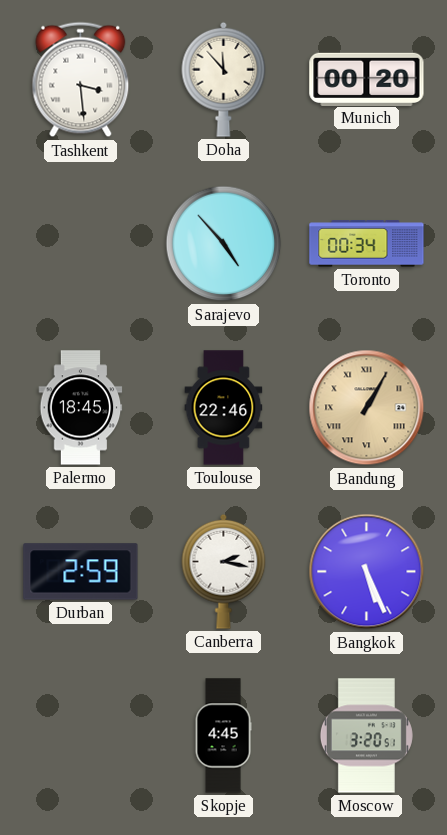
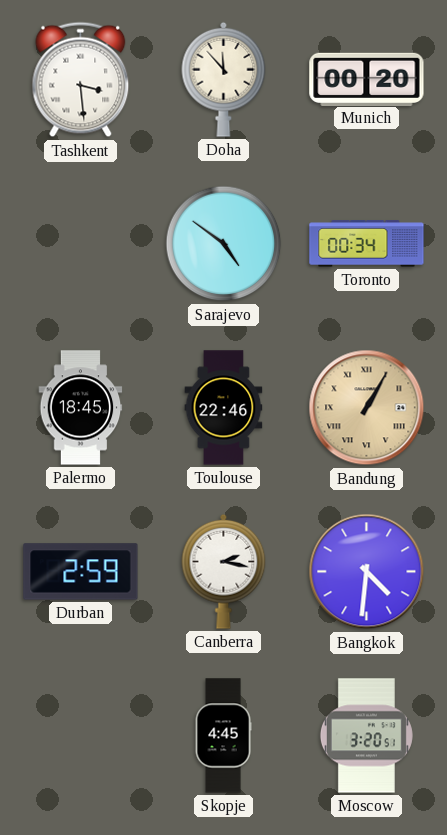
Sarajevo: 4:53 -> 4:51
Bangkok: 5:26 -> 4:31
